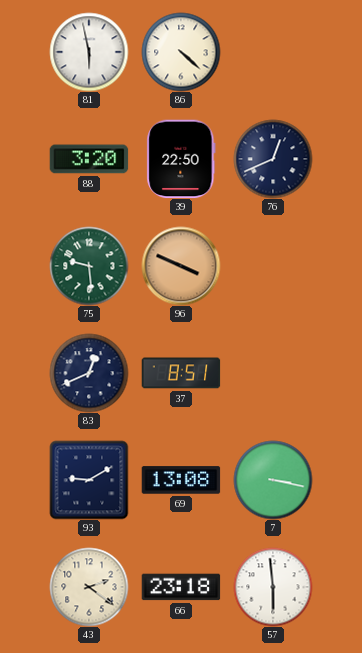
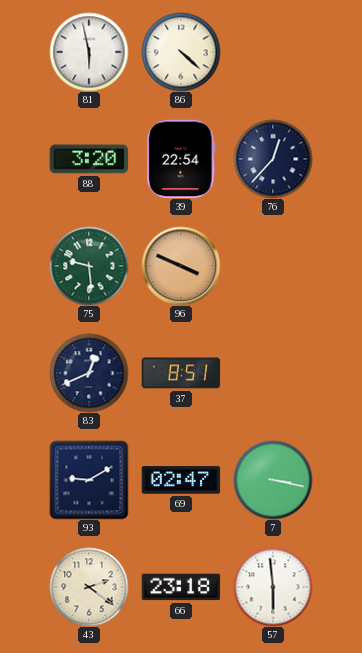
39: 22:50 -> 22:54
76: 12:41 -> 12:37
69: 13:08 -> 02:47
